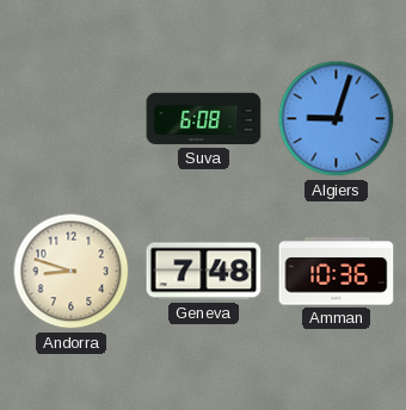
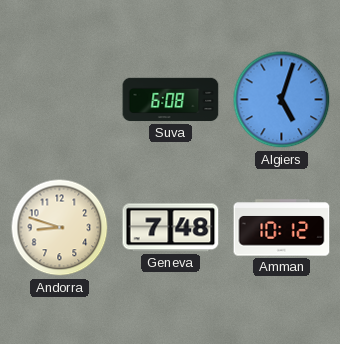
Algiers: 9:03 -> 5:03
Amman: 10:36 -> 10:12
